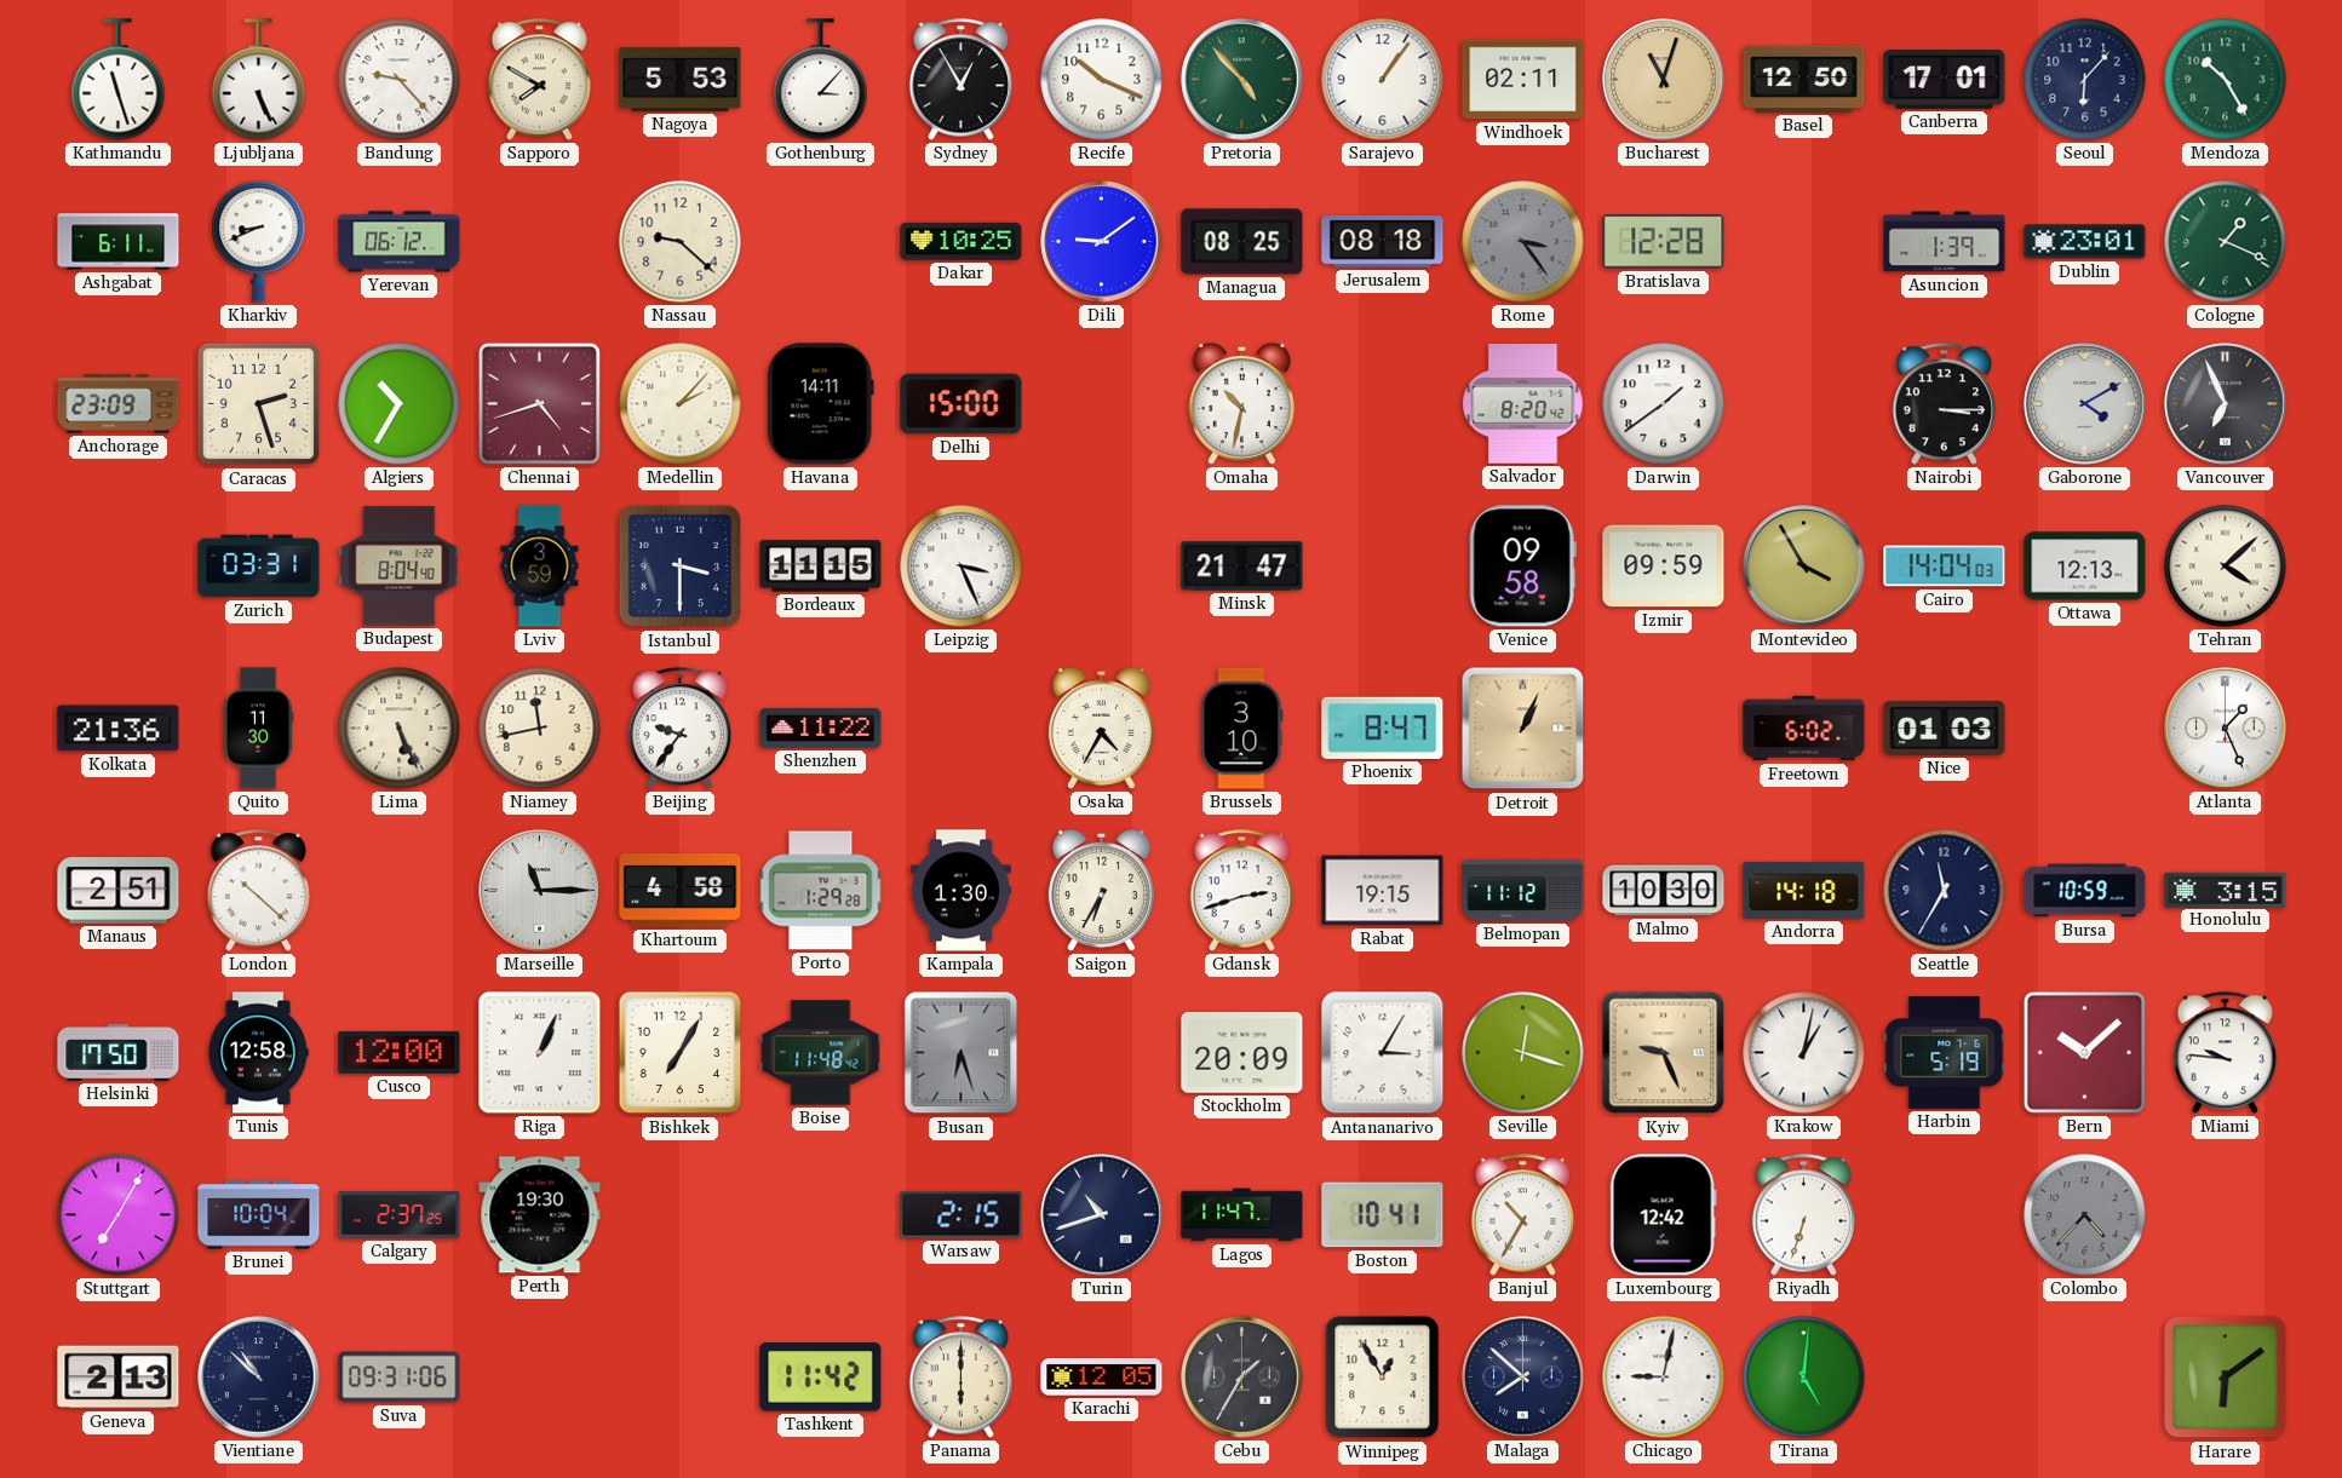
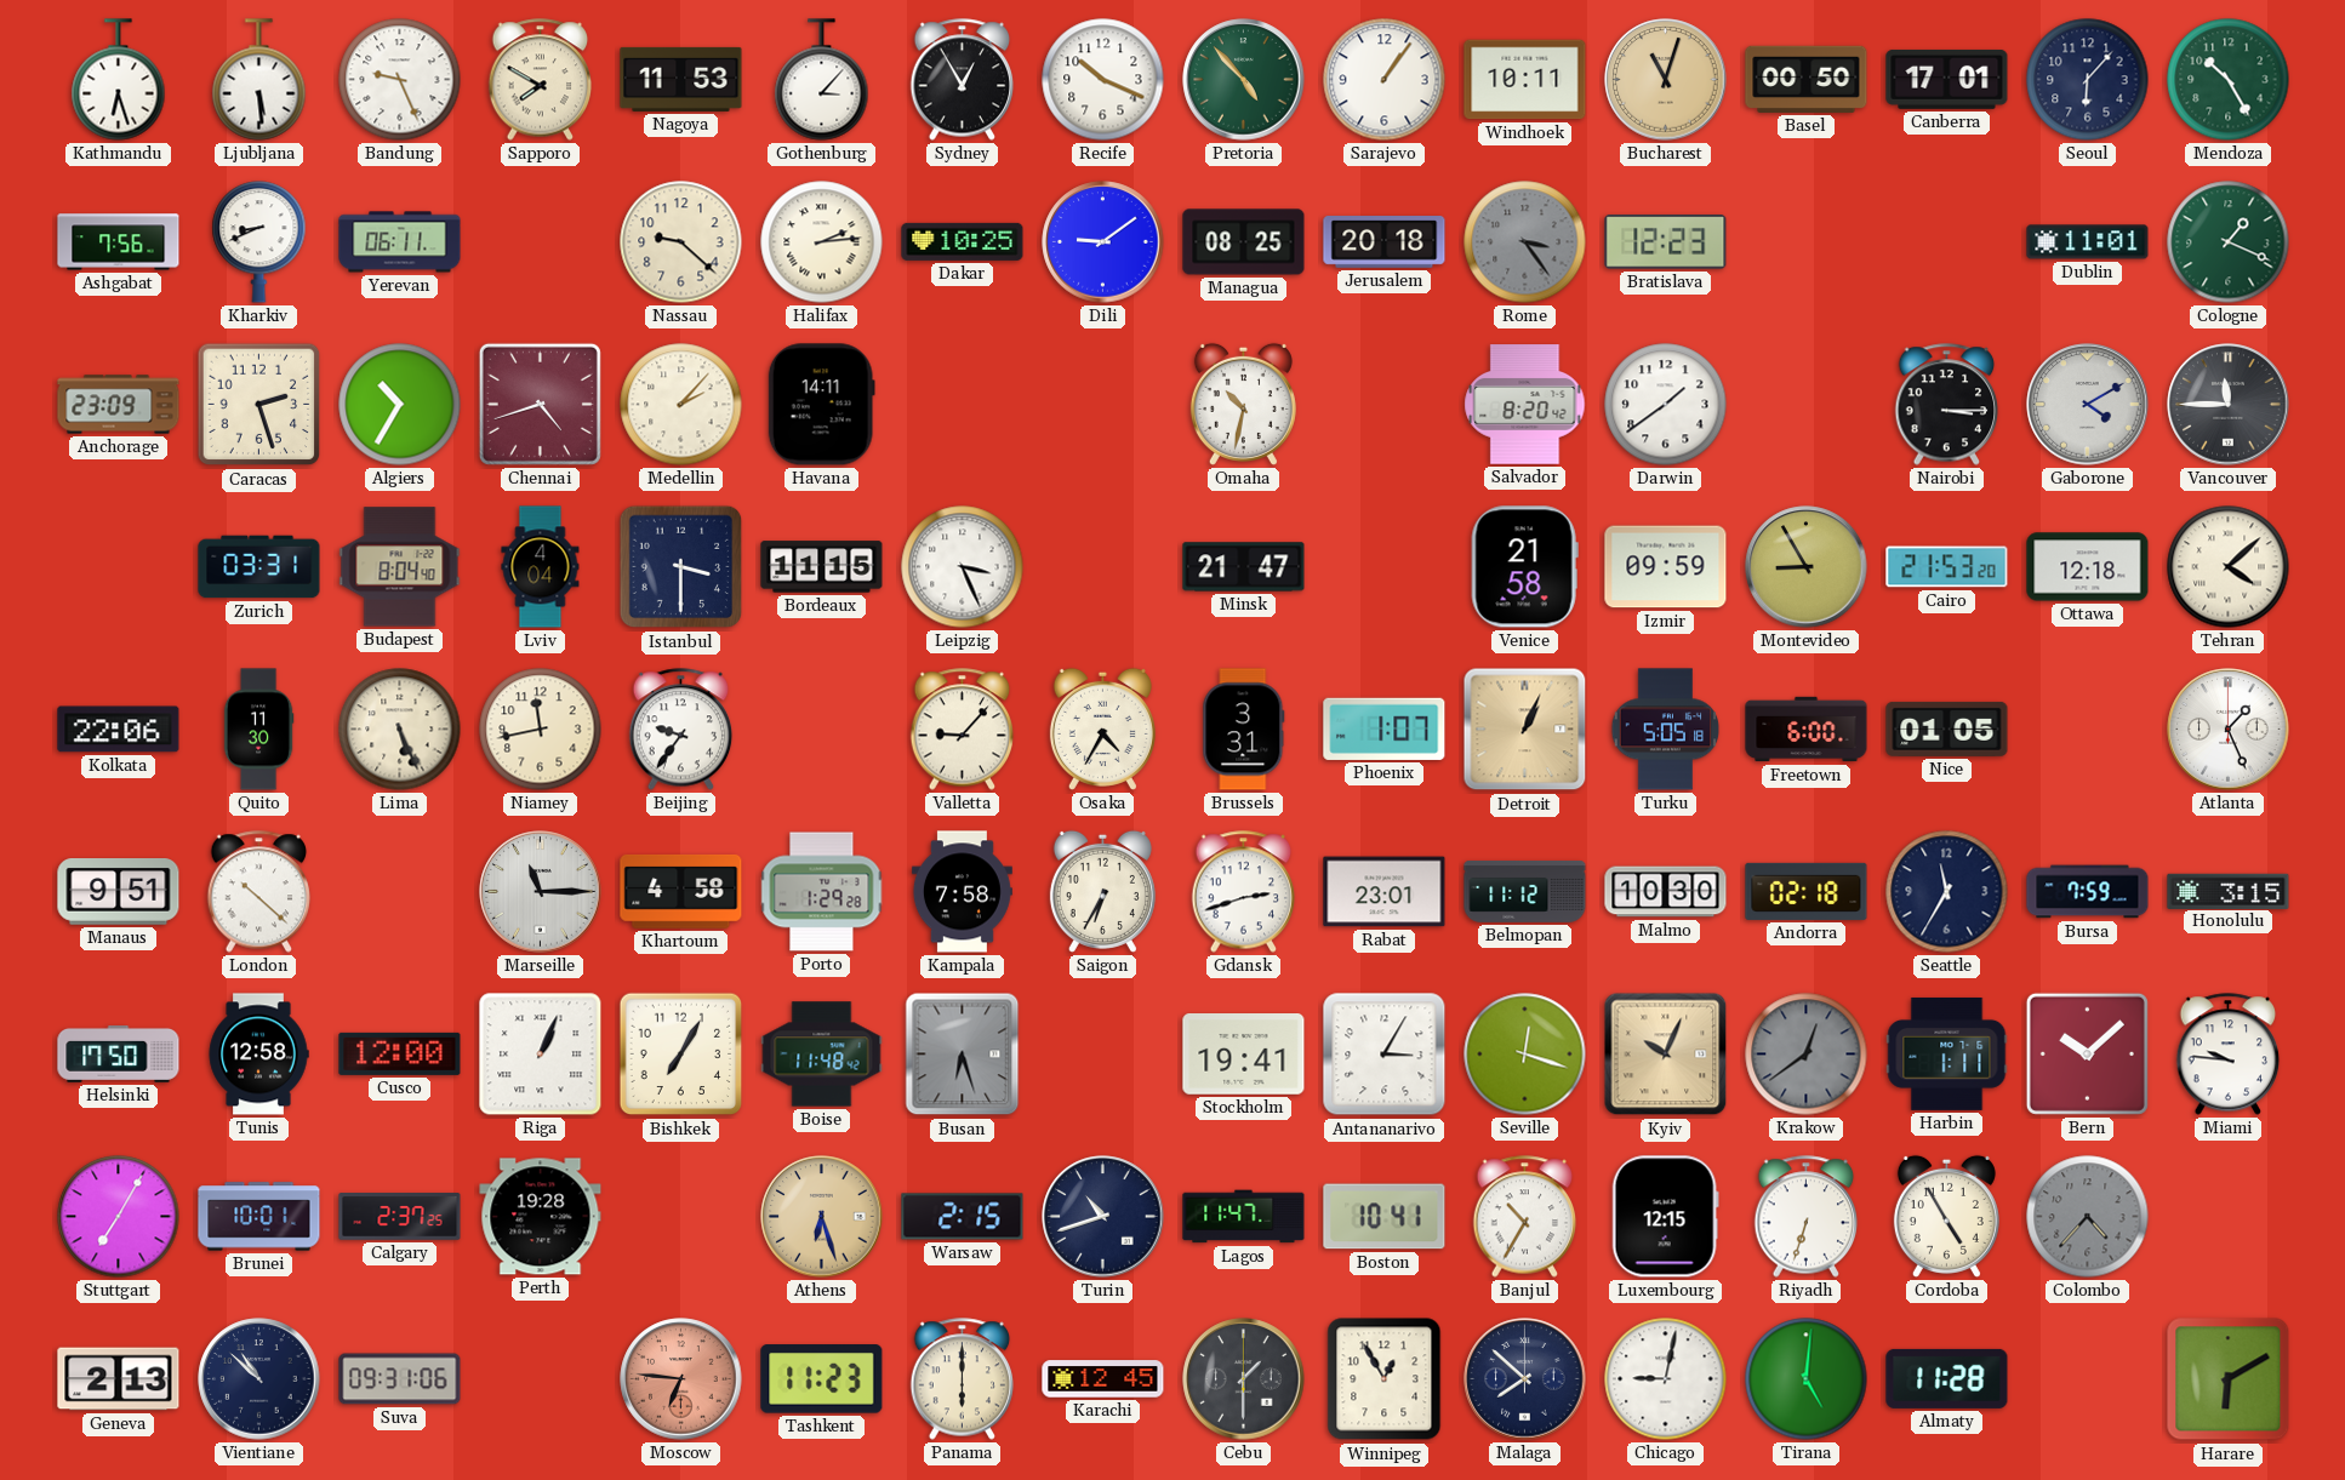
Kathmandu: 11:27 -> 6:27
Ljubljana: 5:26 -> 5:29
Bandung: 9:23 -> 9:26
Nagoya: 5:53 -> 11:53
Windhoek: 02:11 -> 10:11
Basel: 12:50 -> 00:50
Ashgabat: 6:11 -> 7:56
Yerevan: 06:12 -> 06:11
Halifax: none -> 2:14
Jerusalem: 08:18 -> 20:18
Bratislava: 12:28 -> 12:23
Asuncion: 1:39 -> none
Dublin: 23:01 -> 11:01
Delhi: 15:00 -> none
Vancouver: 6:56 -> 11:45
Lviv: 3:59 -> 4:04
Venice: 09:58 -> 21:58
Montevideo: 3:55 -> 8:55
Cairo: 14:04 -> 21:53
Ottawa: 12:13 -> 12:18
Kolkata: 21:36 -> 22:06
Shenzhen: 11:22 -> none
Valletta: none -> 9:07
Brussels: 3:10 -> 3:31
Phoenix: 8:47 -> 1:07
Turku: none -> 5:05
Freetown: 6:02 -> 6:00
Nice: 01:03 -> 01:05
Manaus: 2:51 -> 9:51
Kampala: 1:30 -> 7:58
Rabat: 19:15 -> 23:01
Andorra: 14:18 -> 02:18
Bursa: 10:59 -> 7:59
Stockholm: 20:09 -> 19:41
Kyiv: 9:26 -> 10:04
Krakow: 1:02 -> 12:39
Krakow dial: white -> grey
Harbin: 5:19 -> 1:11
Brunei: 10:04 -> 10:01
Perth: 19:30 -> 19:28
Athens: none -> 6:27
Luxembourg: 12:42 -> 12:15
Cordoba: none -> 4:55
Moscow: none -> 6:46
Tashkent: 11:42 -> 11:23
Karachi: 12:05 -> 12:45
Cebu: 1:35 -> 1:30
Almaty: none -> 11:28
Harare: 6:09 -> 6:10
